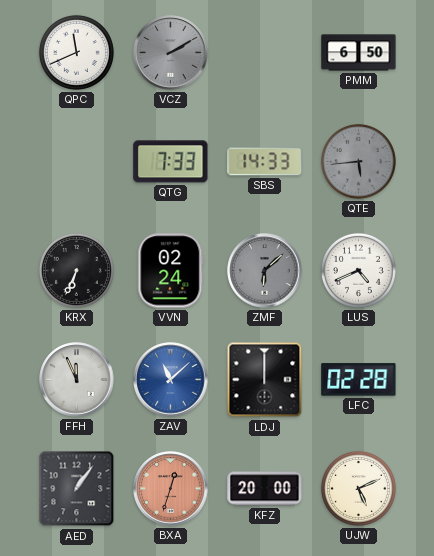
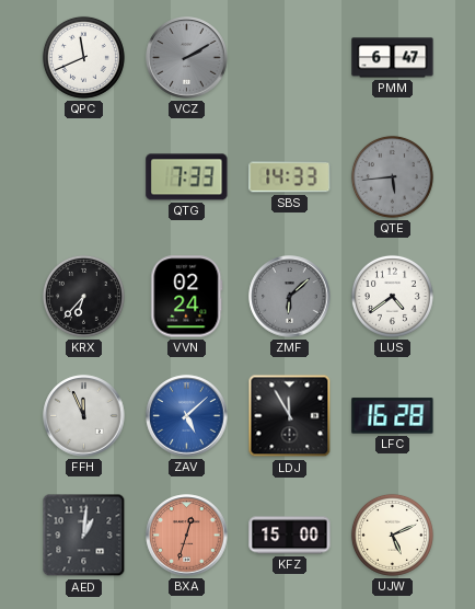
PMM: 6:50 -> 6:47
KRX: 6:34 -> 6:37
LUS: 4:41 -> 4:39
ZAV: 11:08 -> 5:08
LDJ: 12:00 -> 11:55
LFC: 02:28 -> 16:28
AED: 1:06 -> 1:01
KFZ: 20:00 -> 15:00
